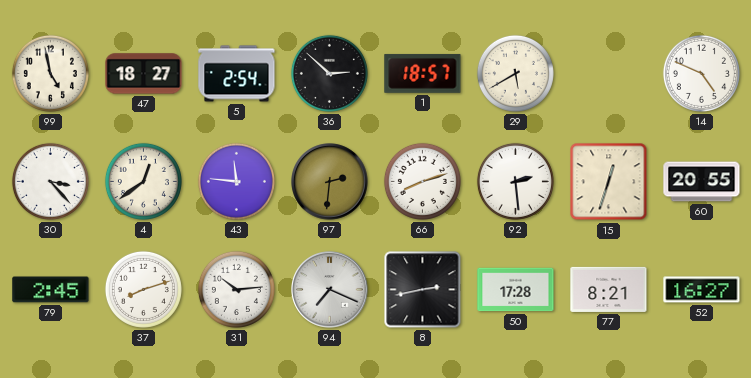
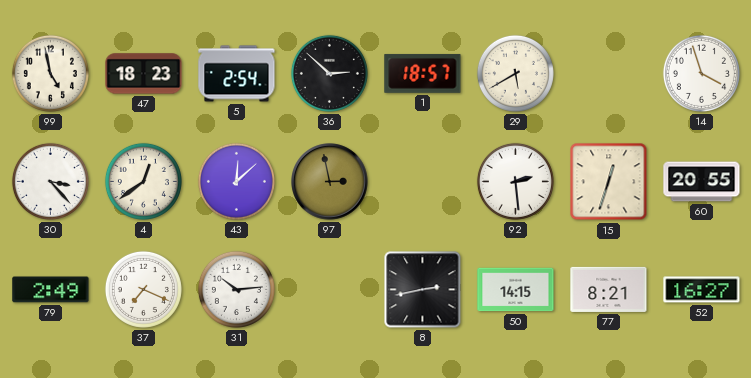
47: 18:27 -> 18:23
14: 4:49 -> 3:57
43: 11:46 -> 12:08
97: 2:31 -> 2:58
66: 8:12 -> none
79: 2:45 -> 2:49
37: 8:12 -> 7:19
94: 7:19 -> none
50: 17:28 -> 14:15
